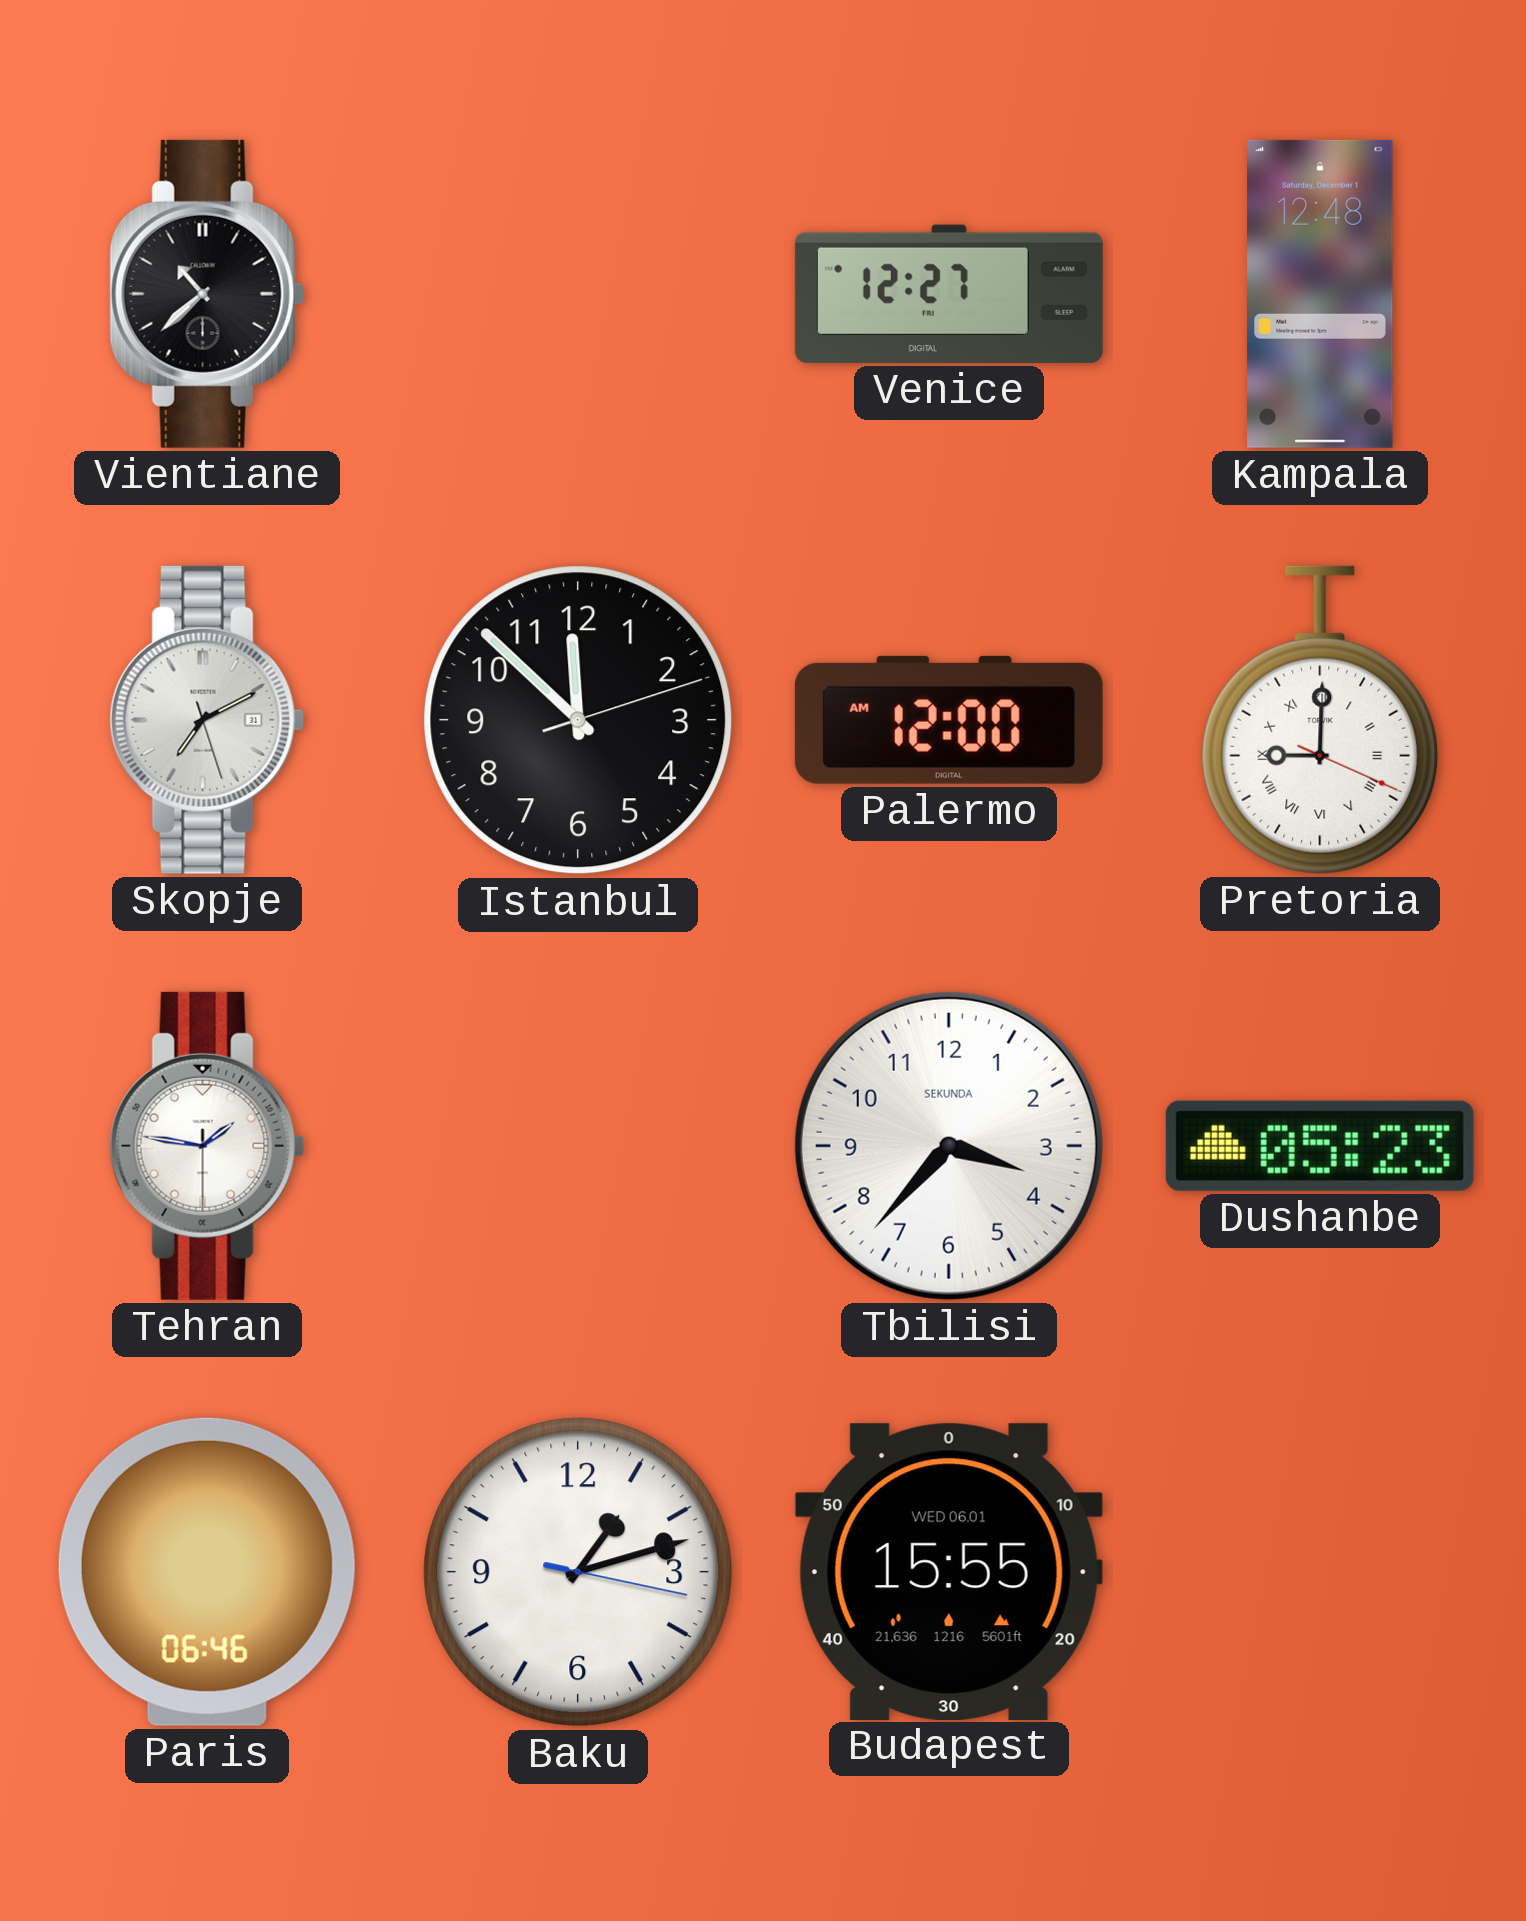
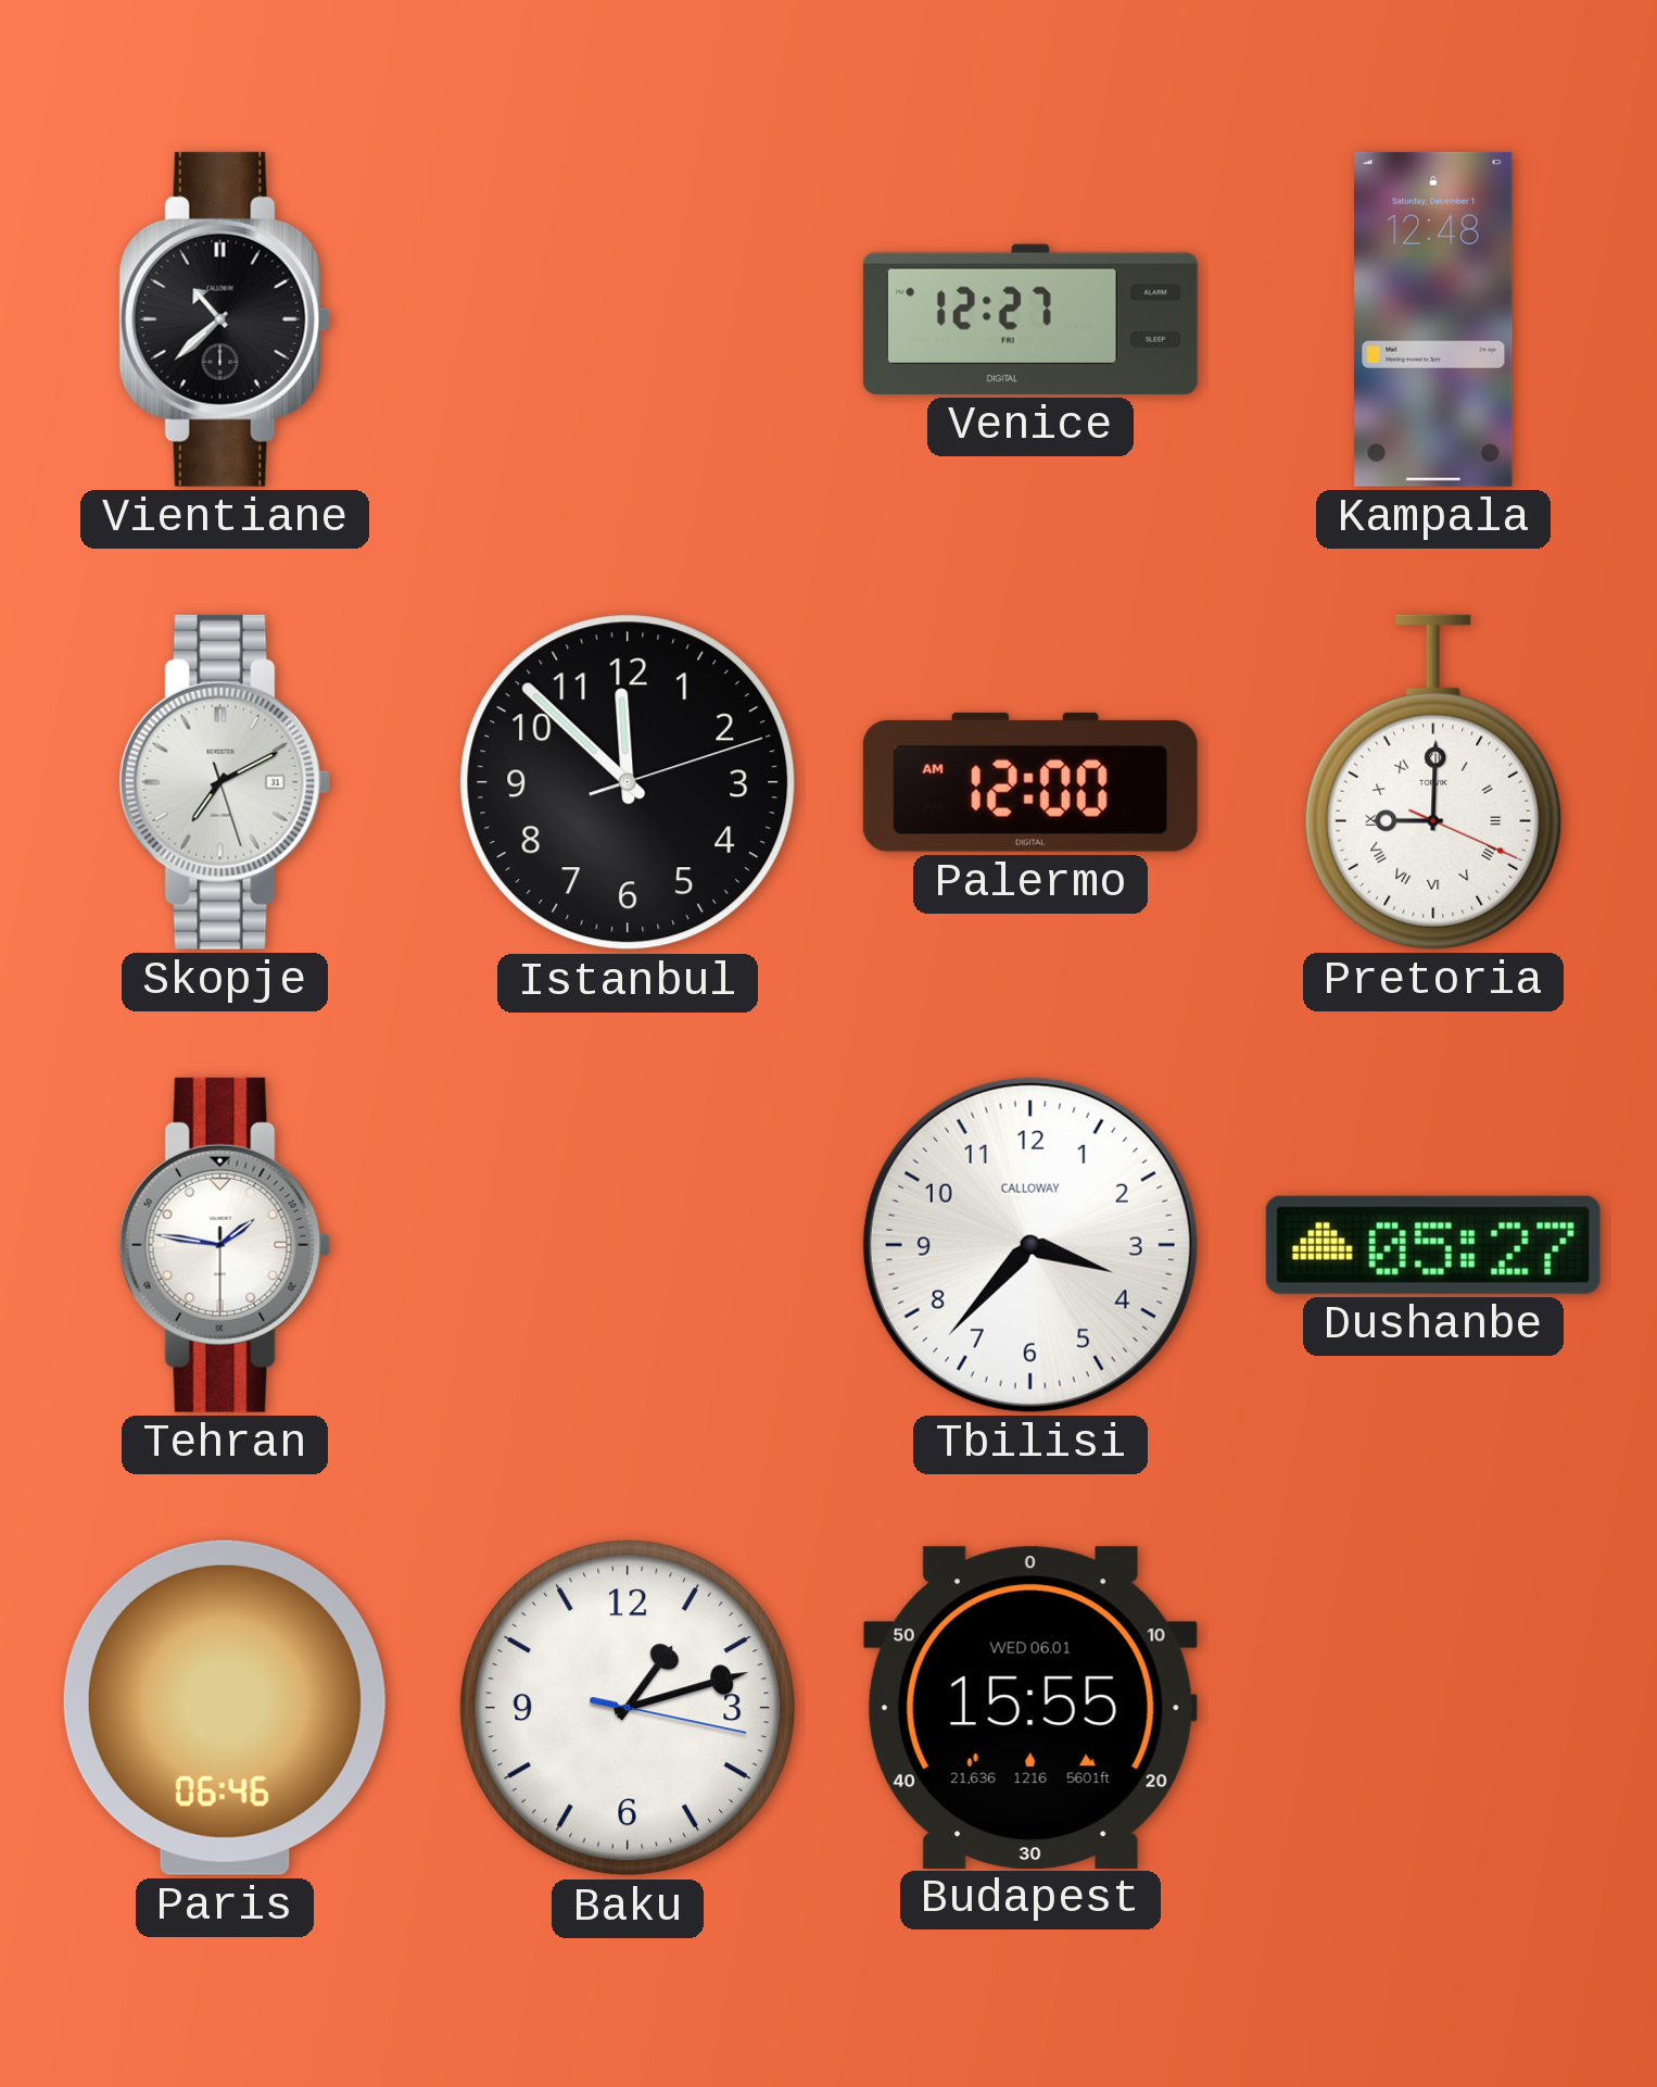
Tbilisi brand: SEKUNDA -> CALLOWAY
Dushanbe: 05:23 -> 05:27
